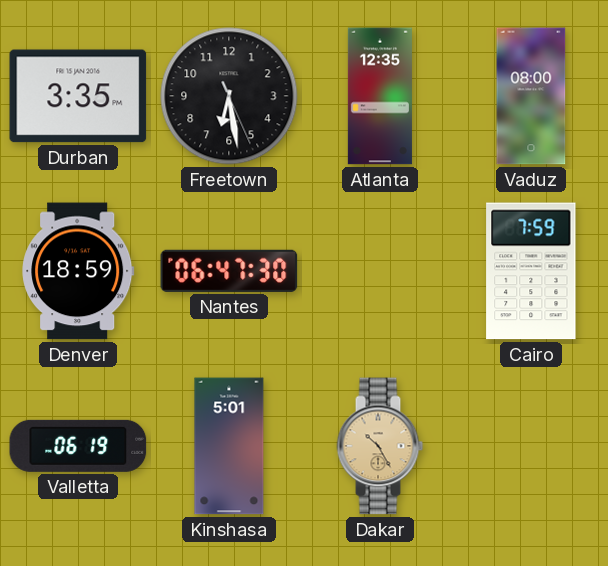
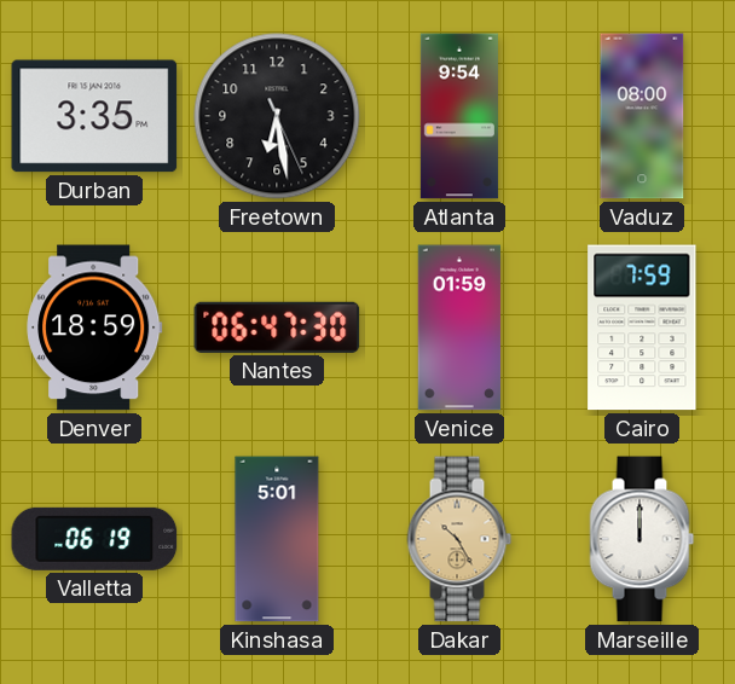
Atlanta: 12:35 -> 9:54
Venice: none -> 01:59
Marseille: none -> 12:00
